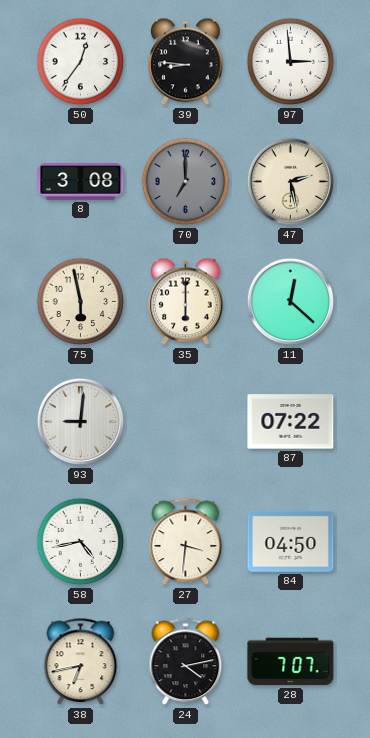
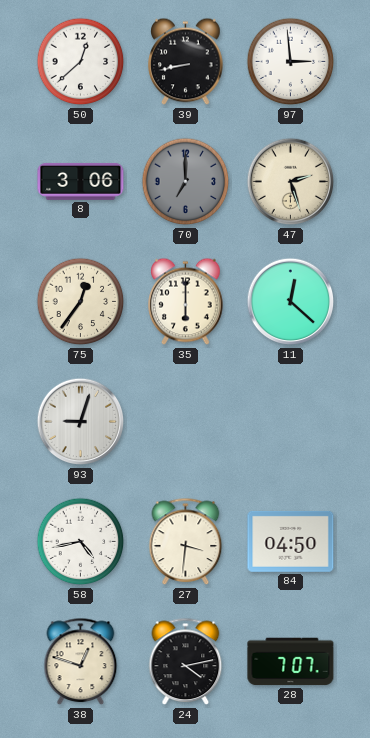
50: 12:36 -> 12:38
39: 8:46 -> 8:43
8: 3:08 -> 3:06
47: 2:28 -> 2:27
75: 5:58 -> 12:36
93: 9:01 -> 9:03
87: 07:22 -> none
38: 6:43 -> 12:48
